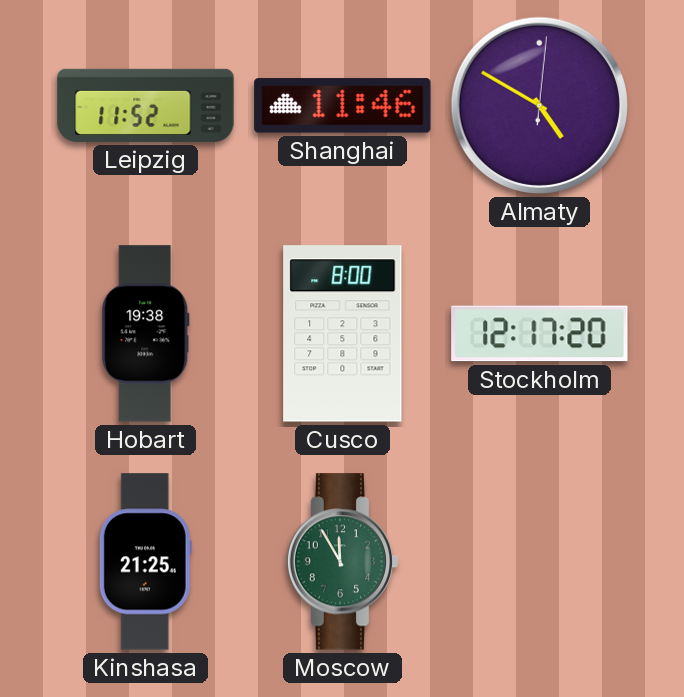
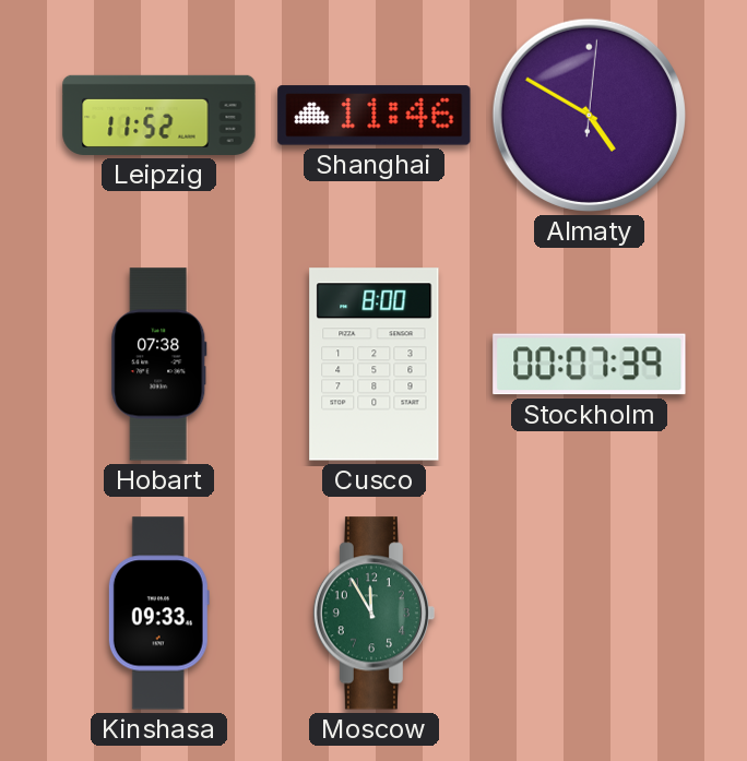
Hobart: 19:38 -> 07:38
Stockholm: 12:17 -> 00:07
Kinshasa: 21:25 -> 09:33
